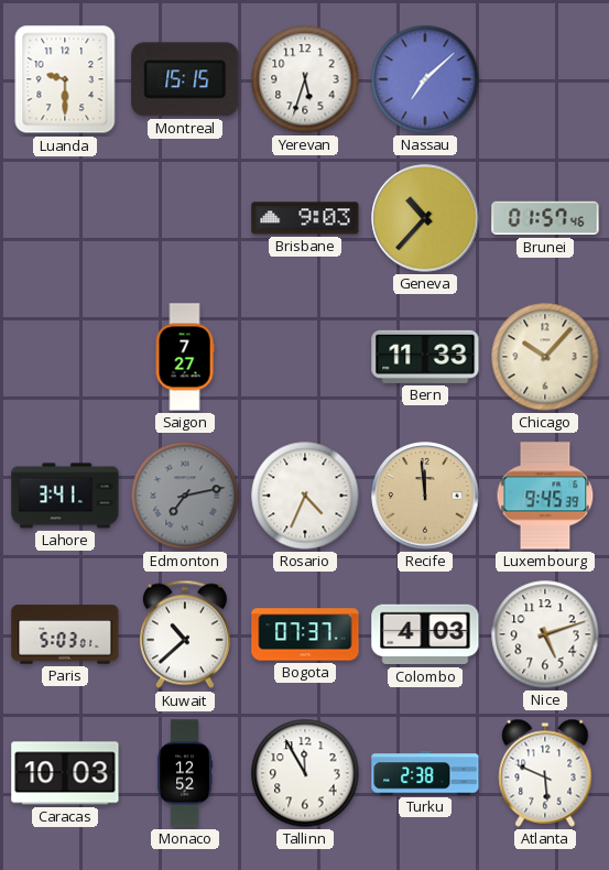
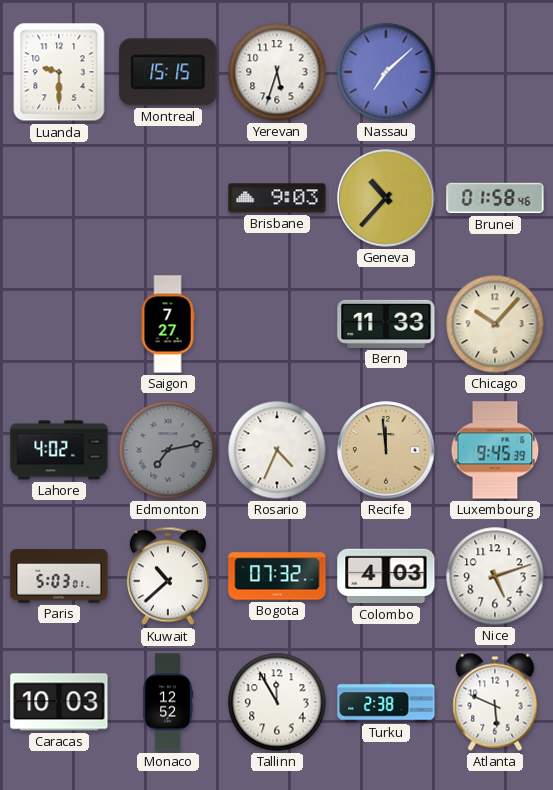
Brunei: 01:57 -> 01:58
Lahore: 3:41 -> 4:02
Bogota: 07:37 -> 07:32
